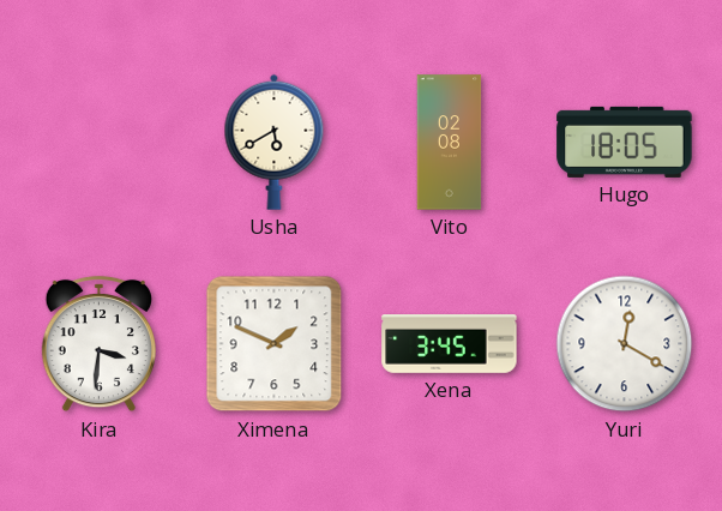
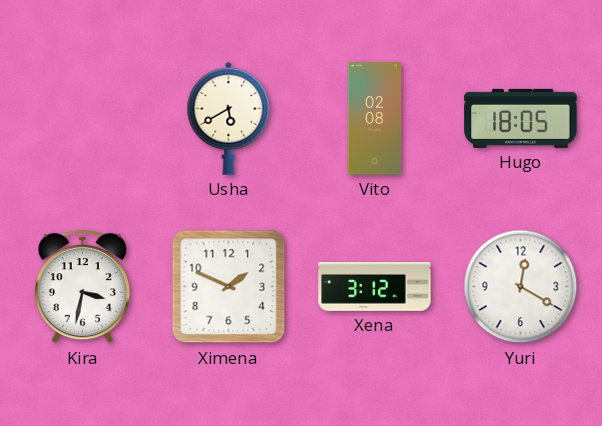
Kira: 3:31 -> 3:32
Xena: 3:45 -> 3:12
